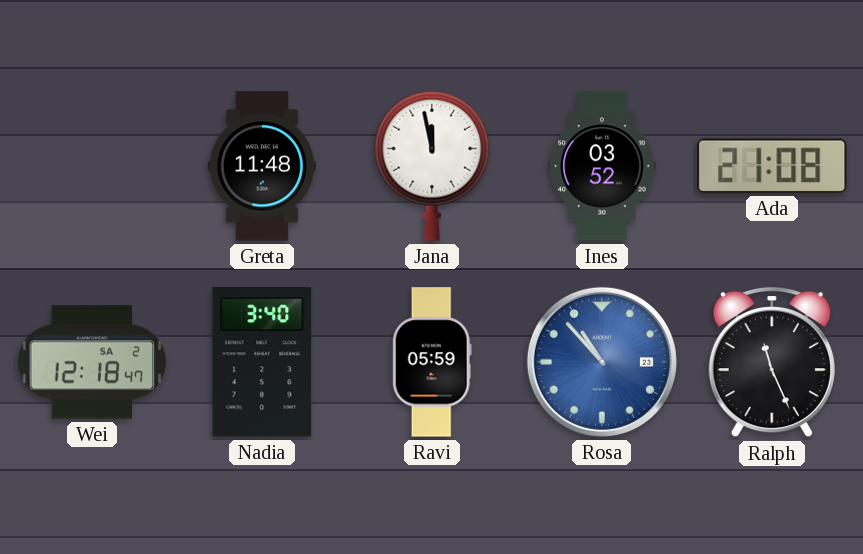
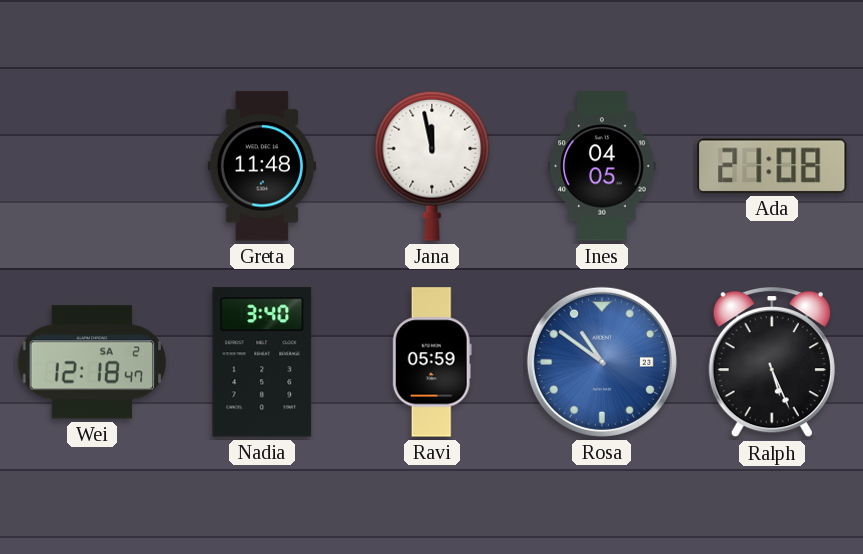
Ines: 03:52 -> 04:05
Rosa: 10:53 -> 10:51
Ralph: 11:26 -> 5:26
